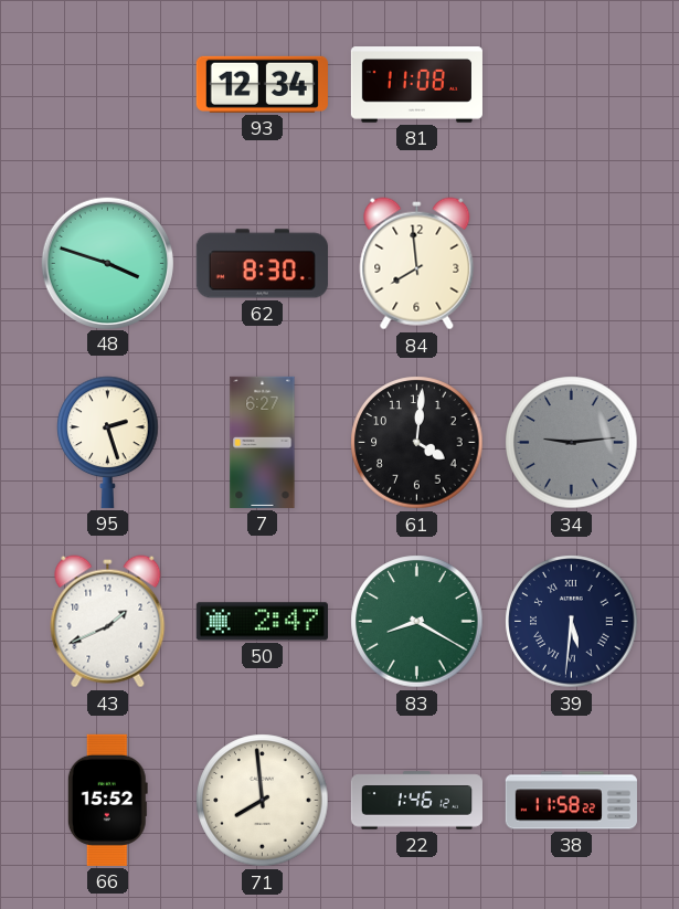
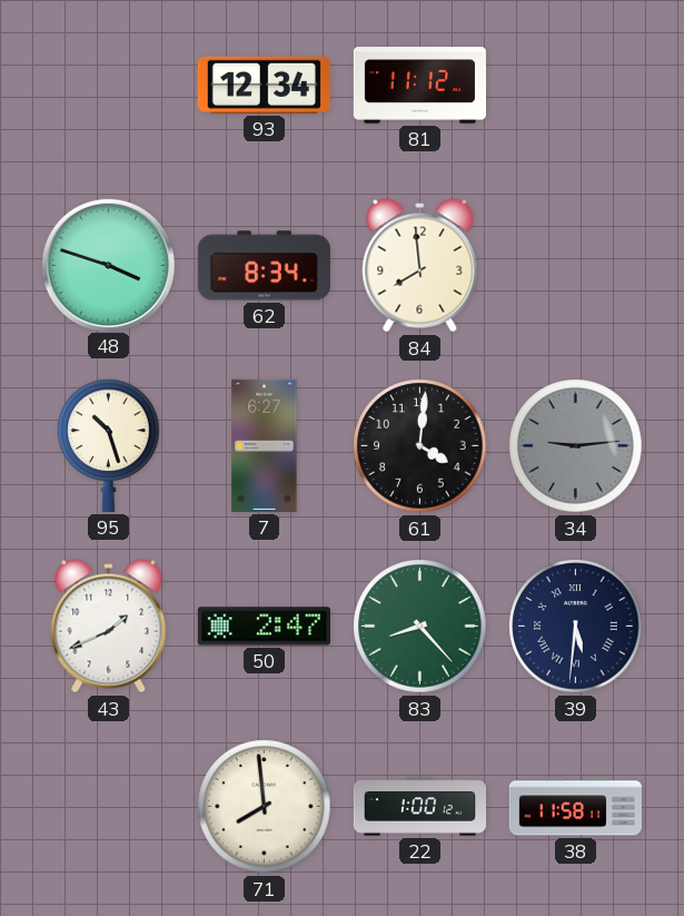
81: 11:08 -> 11:12
62: 8:30 -> 8:34
95: 2:27 -> 10:27
83: 8:20 -> 8:23
66: 15:52 -> none
22: 1:46 -> 1:00
38: 11:58:22 -> 11:58:11
